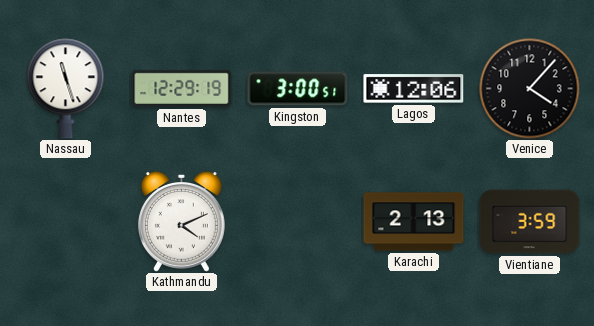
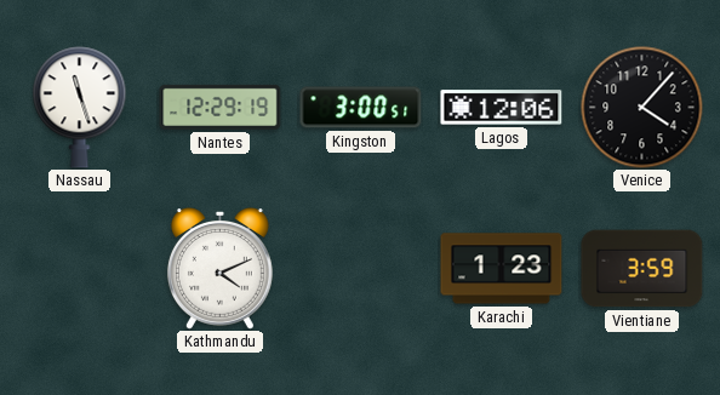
Karachi: 2:13 -> 1:23
